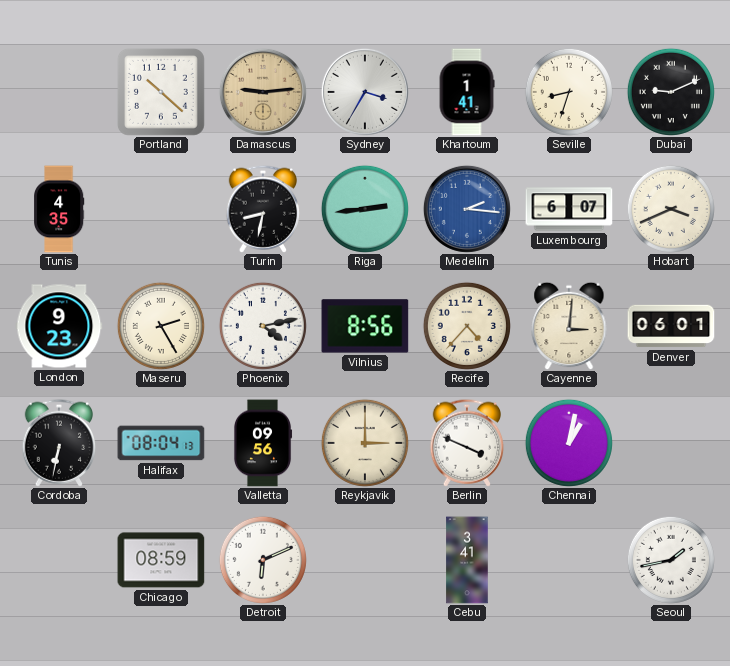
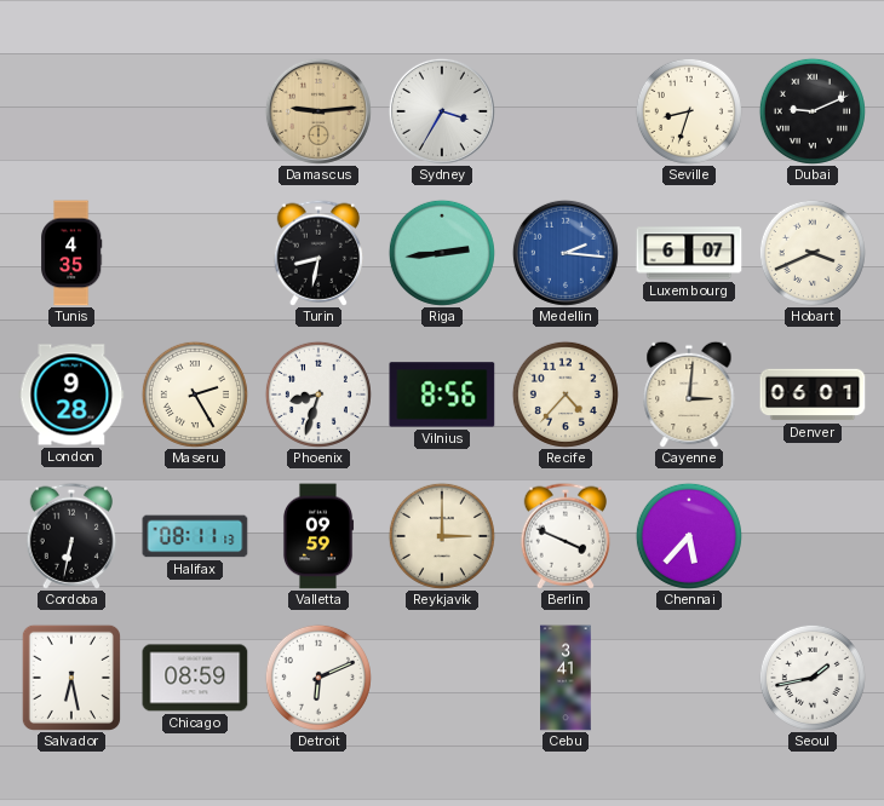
Portland: 10:22 -> none
Khartoum: 1:41 -> none
London: 9:23 -> 9:28
Phoenix: 4:13 -> 8:33
Halifax: 08:04 -> 08:11
Valletta: 09:56 -> 09:59
Chennai: 1:02 -> 5:37
Salvador: none -> 6:28
